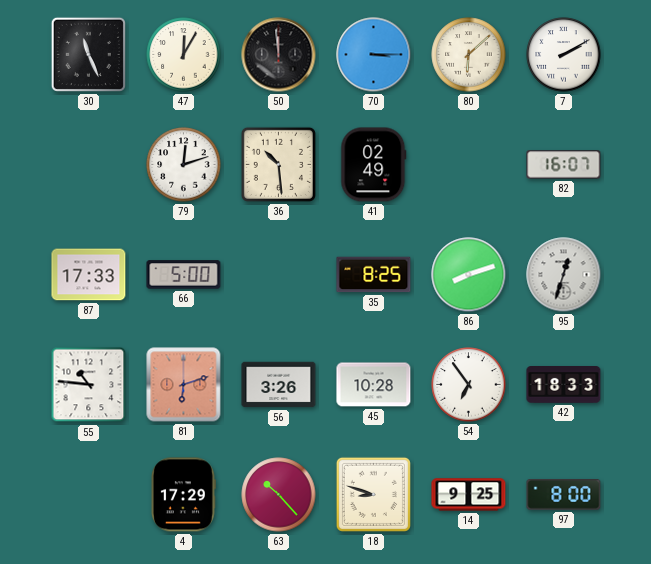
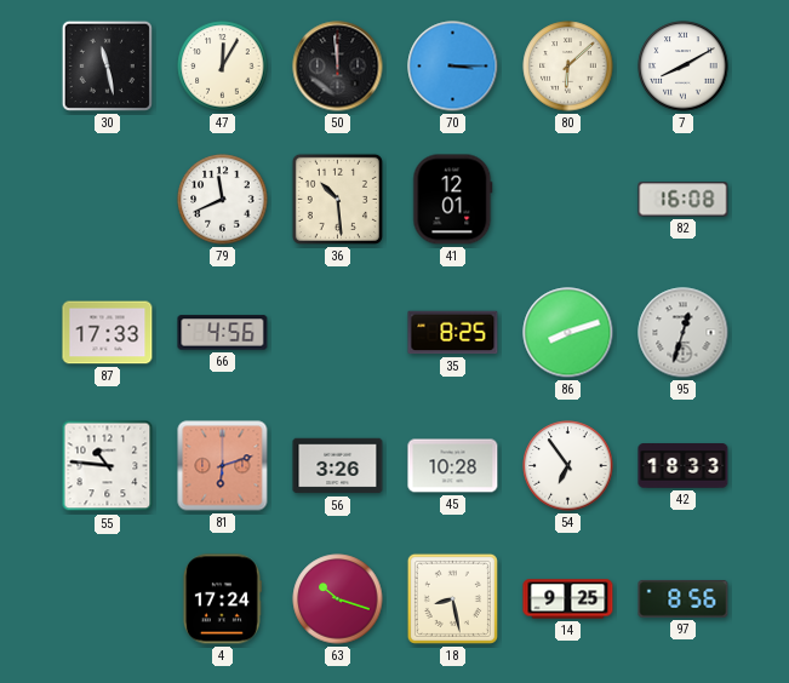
30: 11:26 -> 11:28
7: 2:10 -> 8:10
79: 12:12 -> 11:41
41: 02:49 -> 12:01
82: 16:07 -> 16:08
66: 5:00 -> 4:56
4: 17:29 -> 17:24
63: 10:23 -> 10:18
18: 8:48 -> 8:28
97: 8:00 -> 8:56
